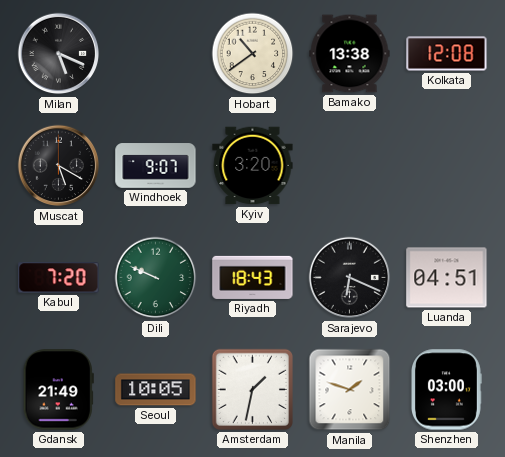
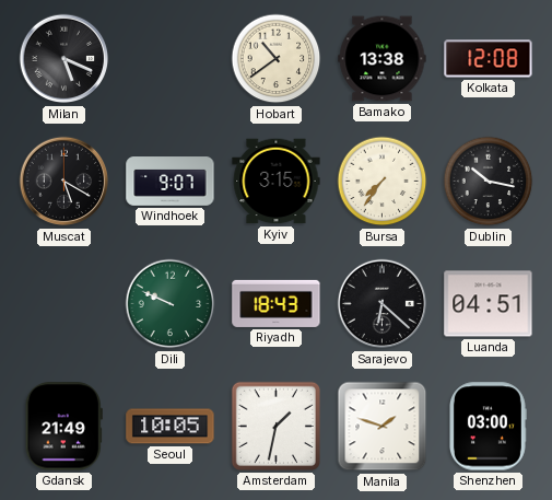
Kyiv: 3:20 -> 3:15
Bursa: none -> 7:36
Dublin: none -> 10:17
Kabul: 7:20 -> none
Sarajevo: 6:19 -> 6:22
